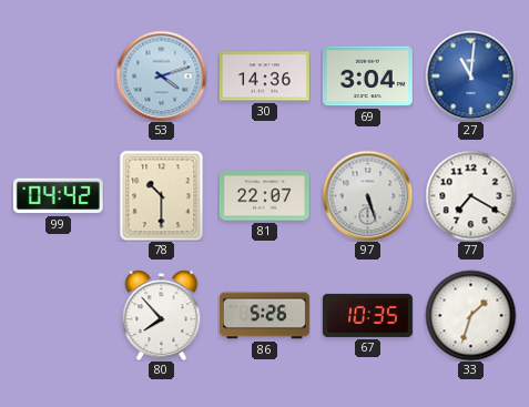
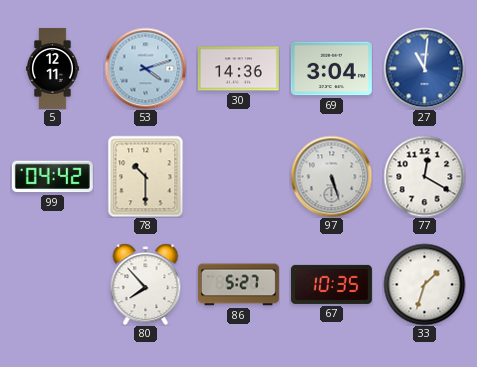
5: none -> 12:11
81: 22:07 -> none
77: 7:20 -> 12:20
86: 5:26 -> 5:27
